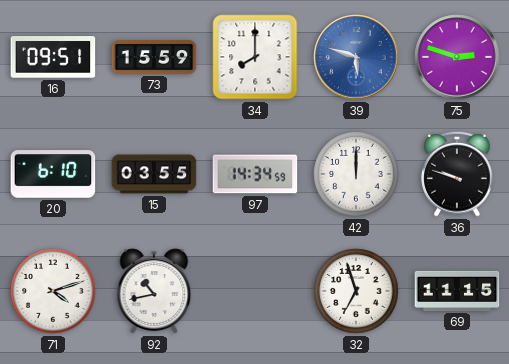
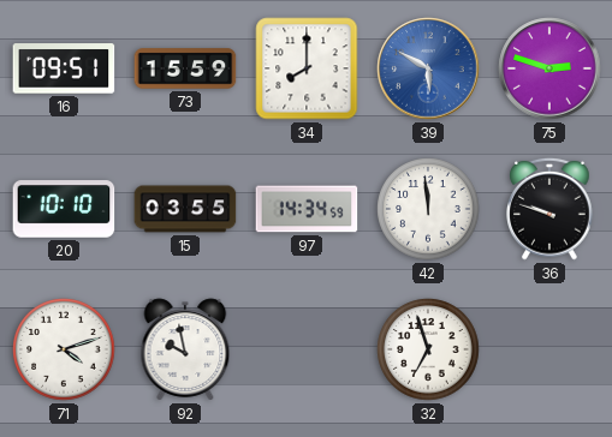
39: 5:48 -> 5:50
20: 6:10 -> 10:10
42: 12:00 -> 11:59
92: 10:43 -> 9:58
69: 11:15 -> none
